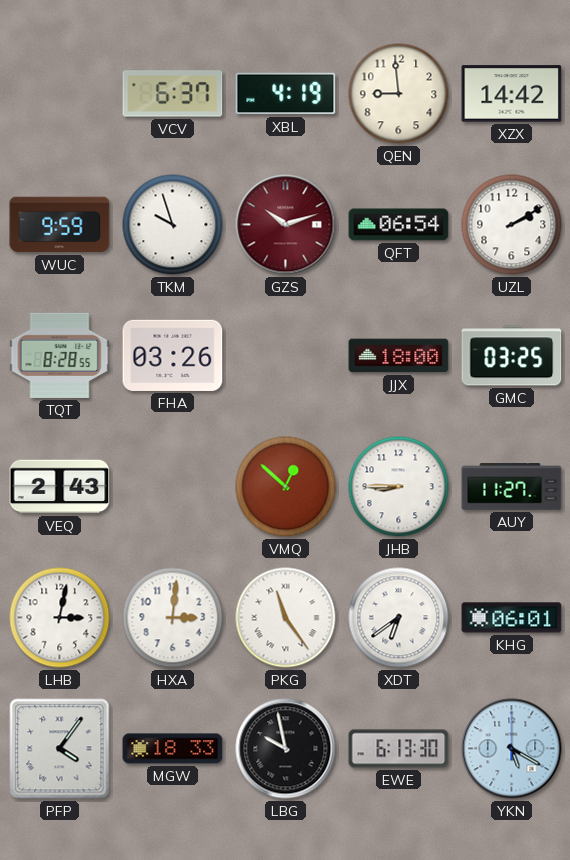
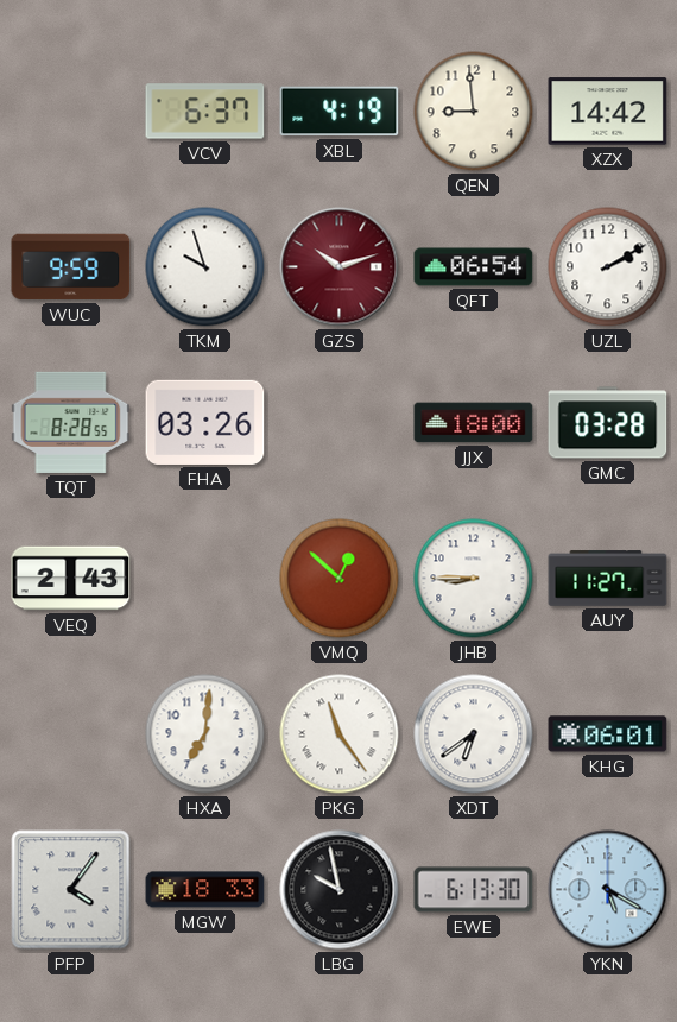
GMC: 03:25 -> 03:28
LHB: 3:02 -> none
HXA: 3:01 -> 7:01
